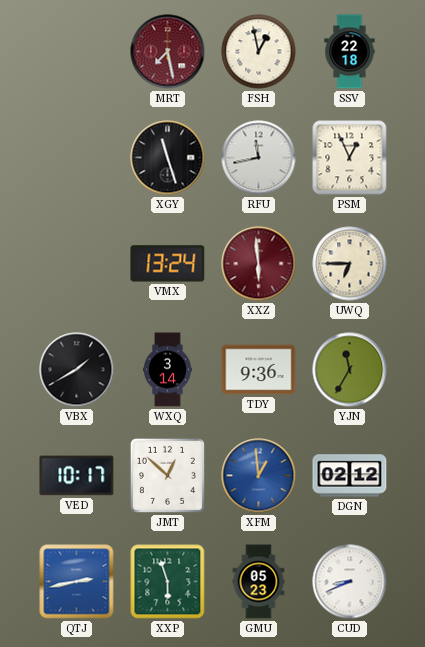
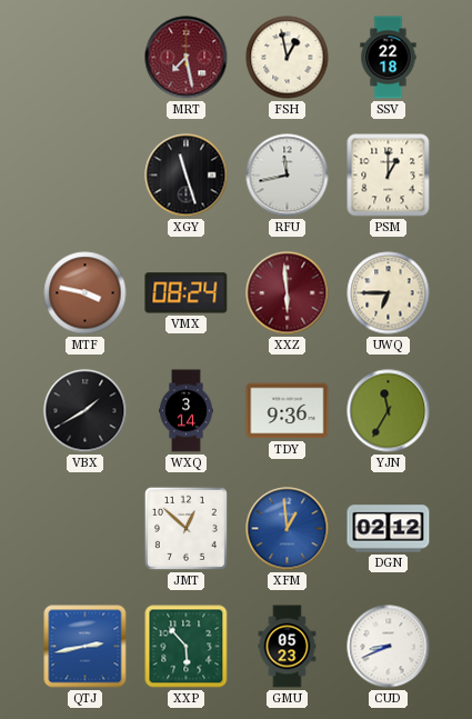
PSM: 12:56 -> 1:00
MTF: none -> 3:47
VMX: 13:24 -> 08:24
VED: 10:17 -> none
XXP: 5:57 -> 5:53
